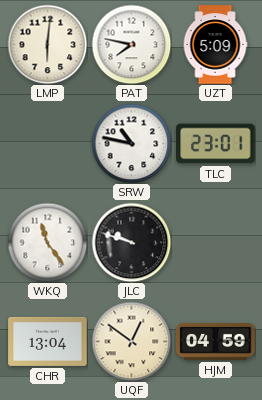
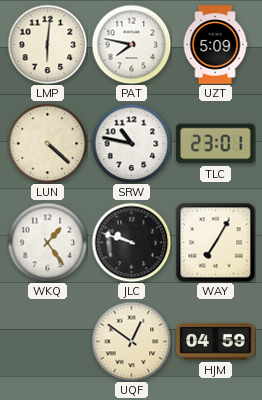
LUN: none -> 4:22
WKQ: 11:24 -> 1:24
WAY: none -> 7:05
CHR: 13:04 -> none
